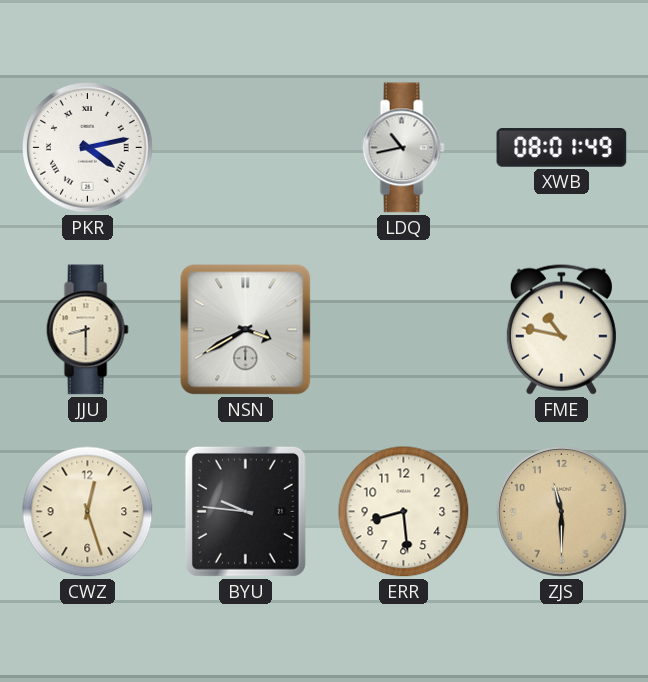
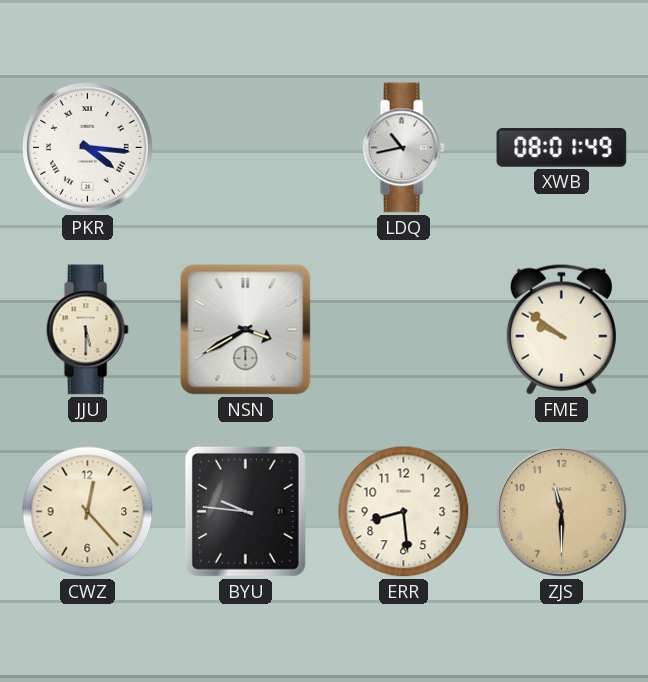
PKR: 4:13 -> 4:16
JJU: 8:30 -> 5:30
FME: 10:47 -> 9:51
CWZ: 12:27 -> 12:23
